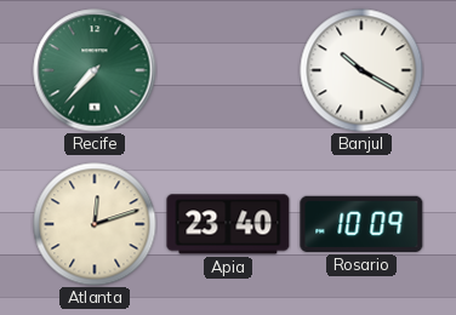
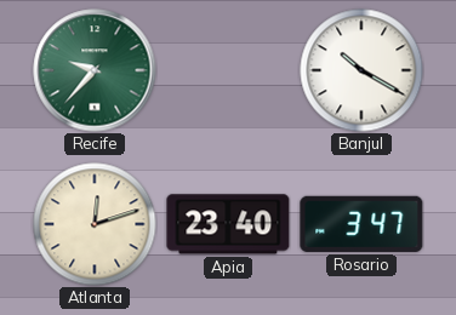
Recife: 7:37 -> 9:37
Rosario: 10:09 -> 3:47
